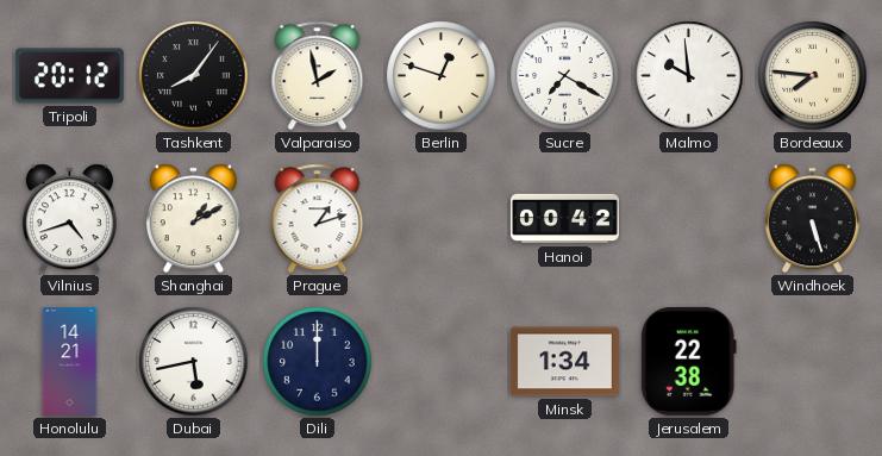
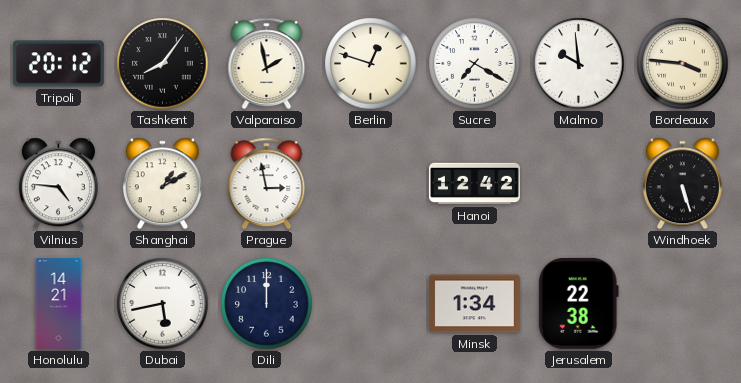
Bordeaux: 7:46 -> 3:46
Vilnius: 4:42 -> 4:46
Prague: 1:12 -> 2:58
Hanoi: 00:42 -> 12:42
